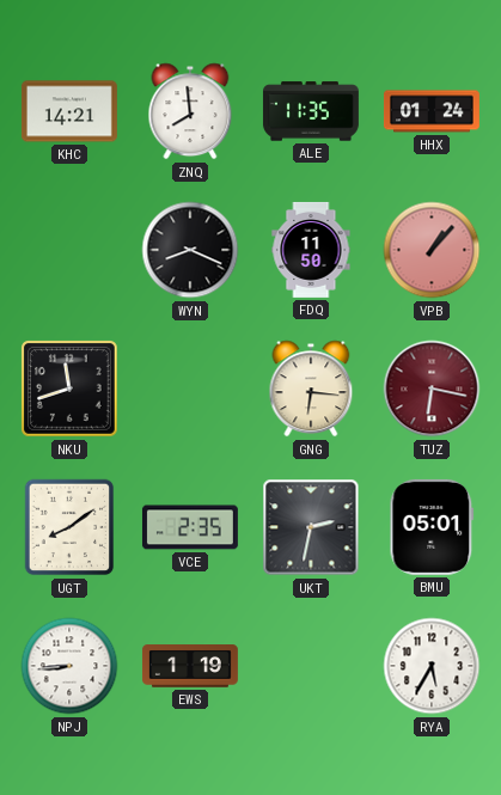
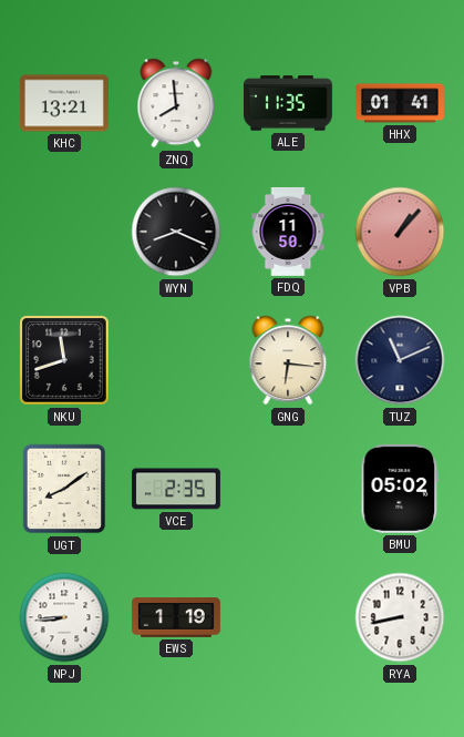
KHC: 14:21 -> 13:21
HHX: 01:24 -> 01:41
TUZ: 6:17 -> 11:11
TUZ dial: burgundy -> navy
UKT: 2:32 -> none
BMU: 05:01 -> 05:02
RYA: 5:35 -> 8:43
